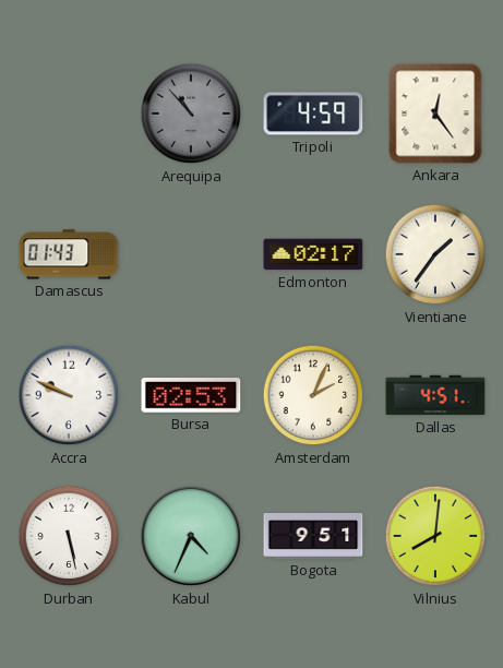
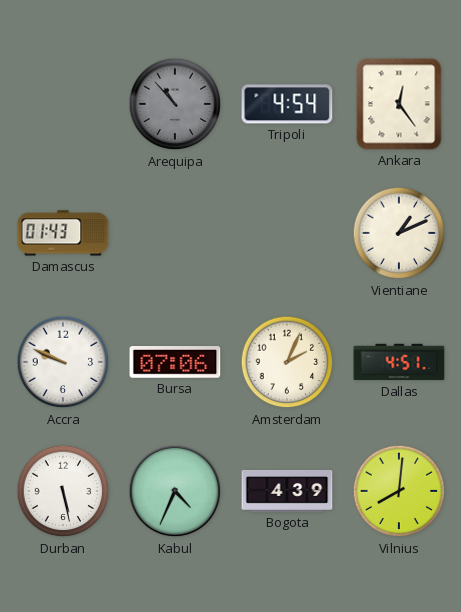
Tripoli: 4:59 -> 4:54
Edmonton: 02:17 -> none
Vientiane: 1:36 -> 1:11
Bursa: 02:53 -> 07:06
Bogota: 9:51 -> 4:39
